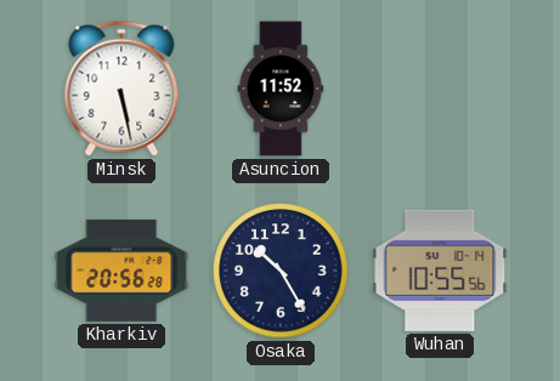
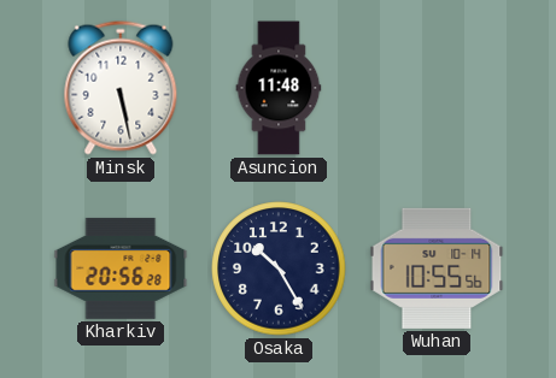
Asuncion: 11:52 -> 11:48
